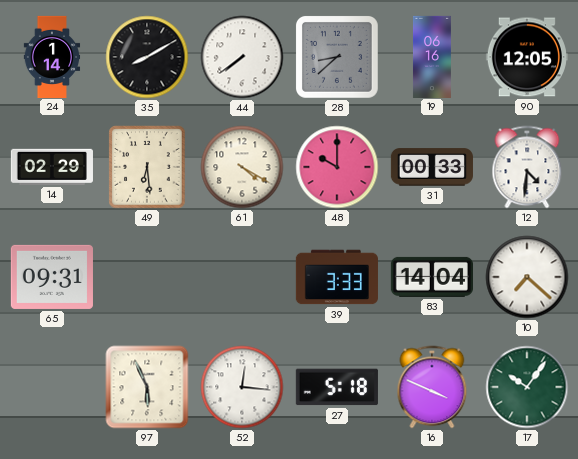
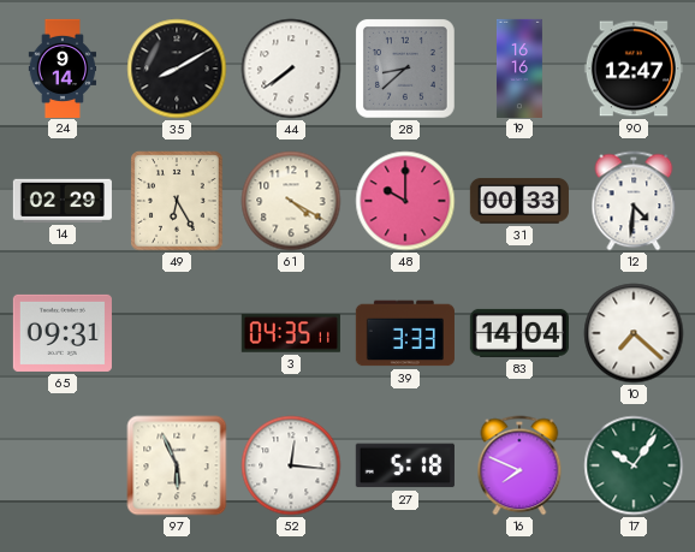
24: 1:14 -> 9:14
19: 06:16 -> 16:16
90: 12:05 -> 12:47
49: 6:29 -> 6:25
3: none -> 04:35
16: 3:49 -> 7:49
